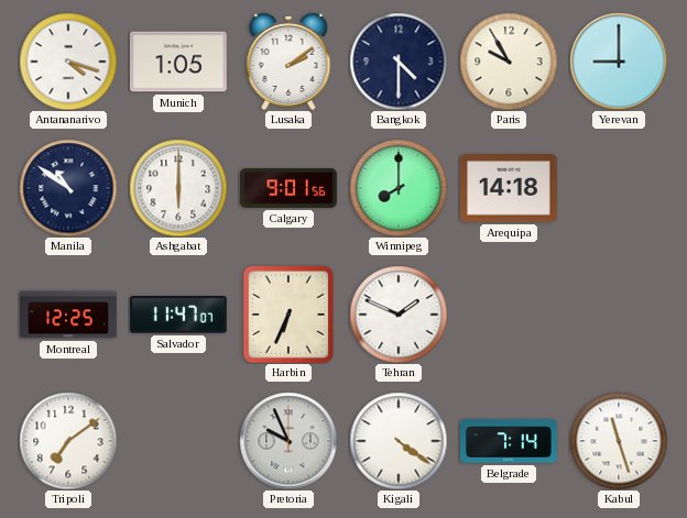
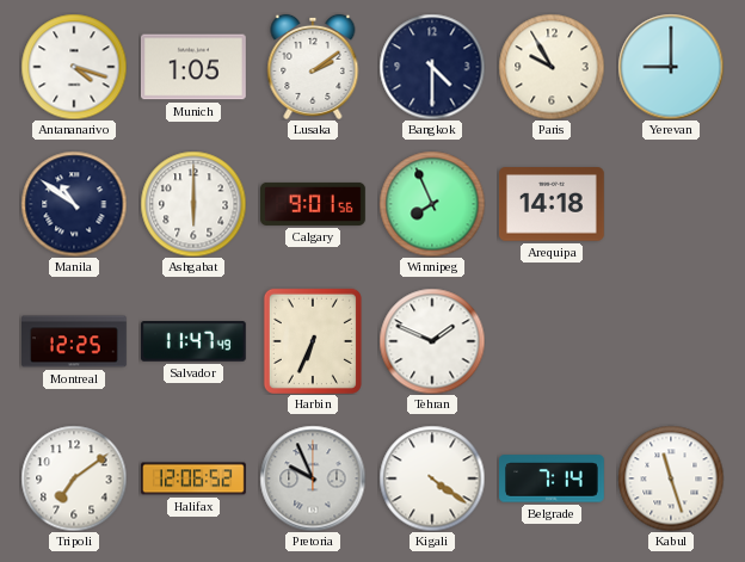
Winnipeg: 8:00 -> 7:56
Salvador: 11:47:07 -> 11:47:49
Halifax: none -> 12:06
